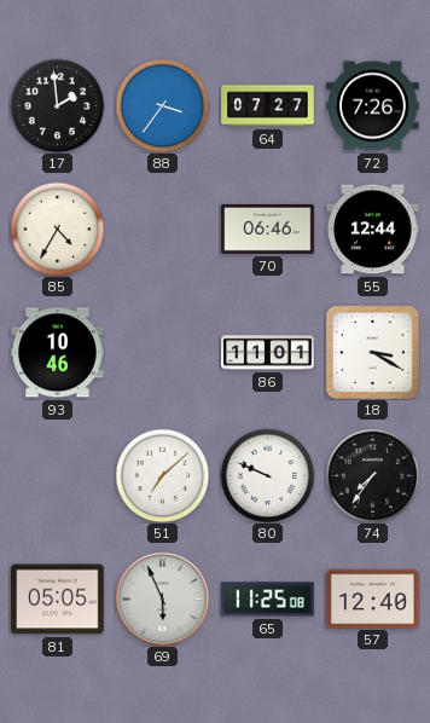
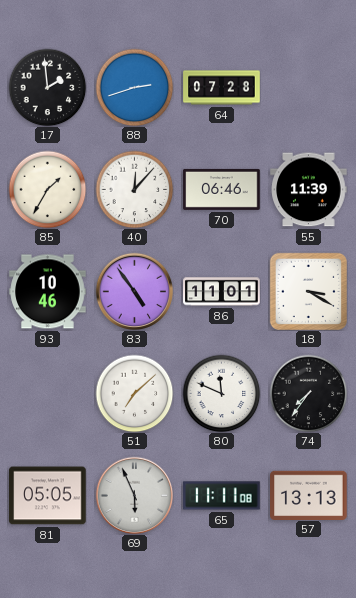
88: 3:36 -> 2:42
64: 07:27 -> 07:28
72: 7:26 -> none
85: 4:35 -> 1:35
40: none -> 12:07
55: 12:44 -> 11:39
83: none -> 4:54
80: 9:49 -> 11:49
65: 11:25 -> 11:11
57: 12:40 -> 13:13
